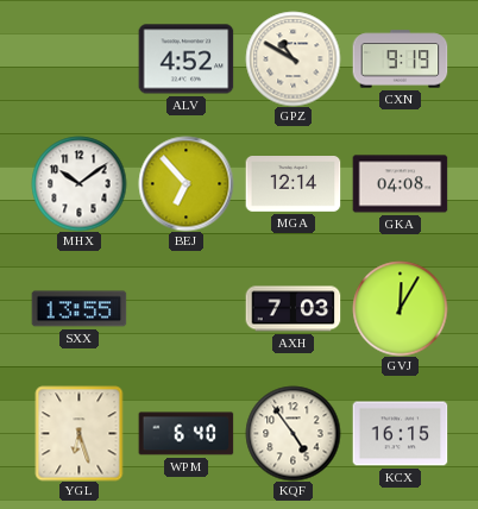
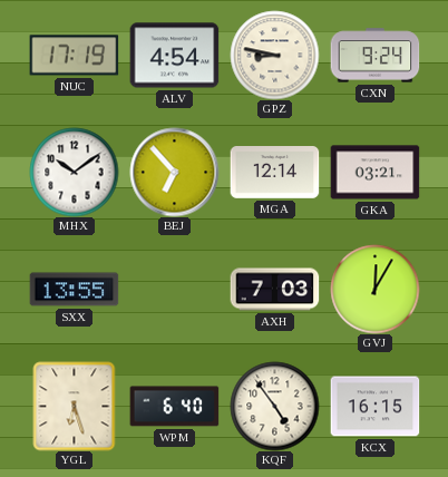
NUC: none -> 17:19
ALV: 4:52 -> 4:54
GPZ: 10:50 -> 8:47
CXN: 9:19 -> 9:24
GKA: 04:08 -> 03:21
